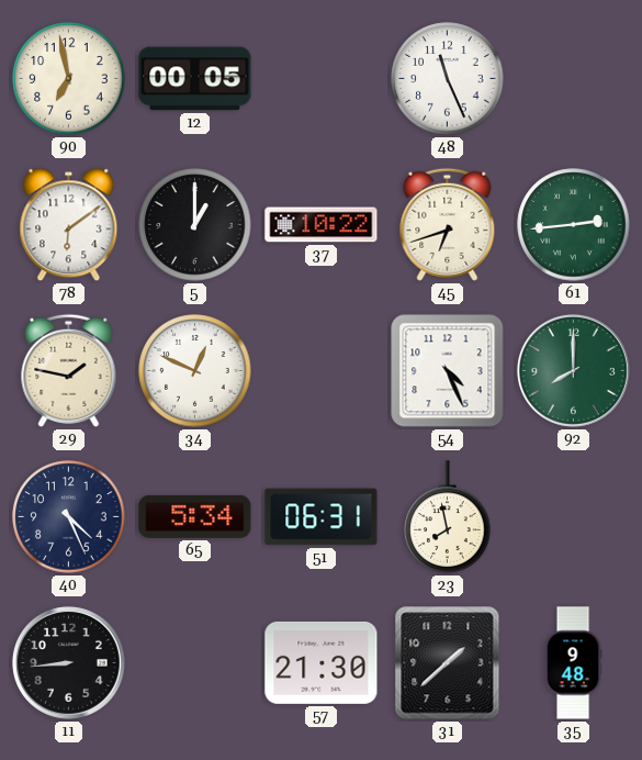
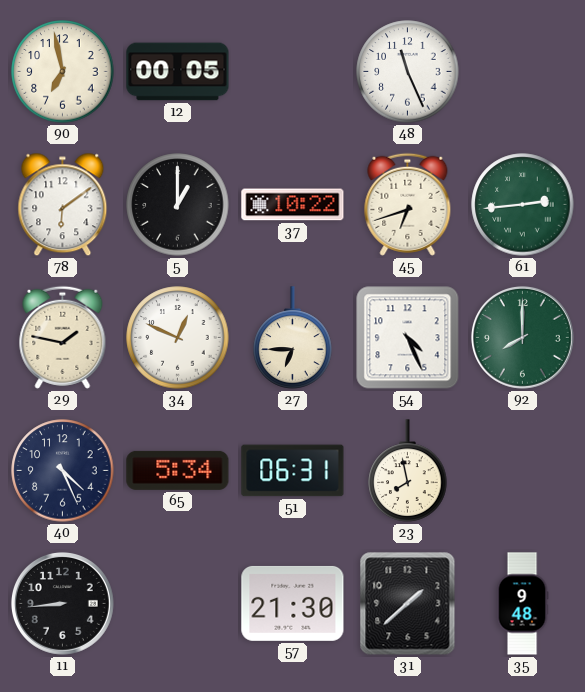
27: none -> 6:45
